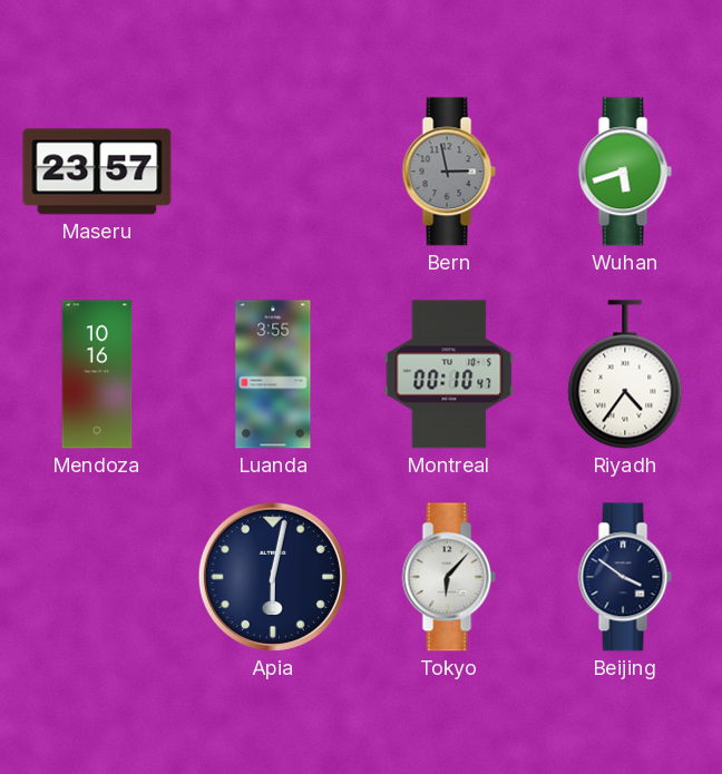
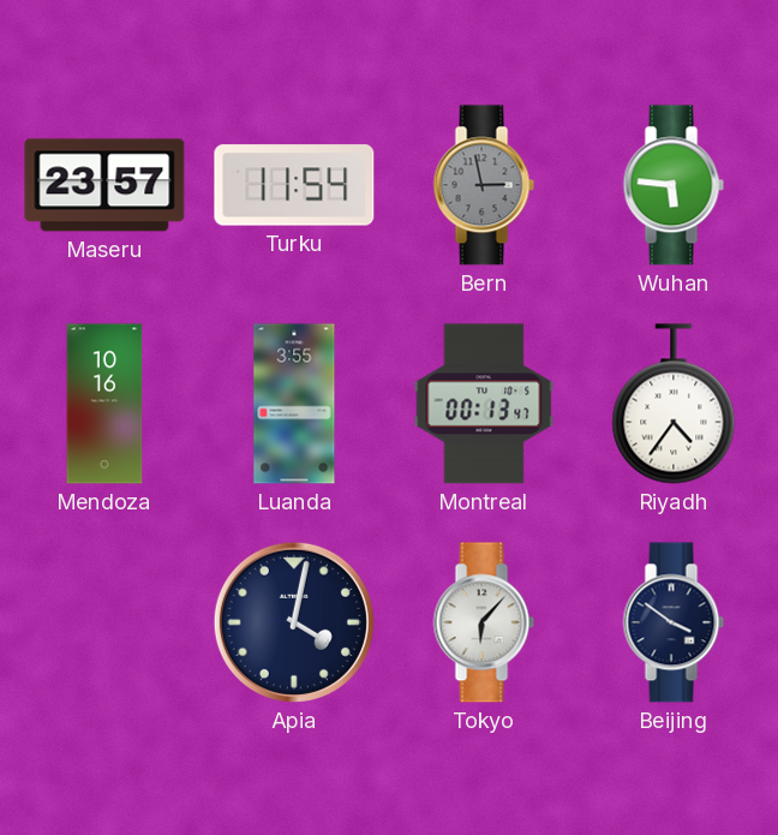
Turku: none -> 11:54
Wuhan: 5:42 -> 5:46
Montreal: 00:10 -> 00:13
Apia: 6:02 -> 4:02
